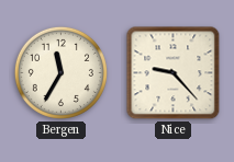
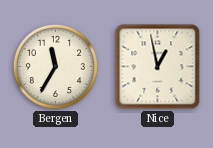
Nice: 9:23 -> 12:58
